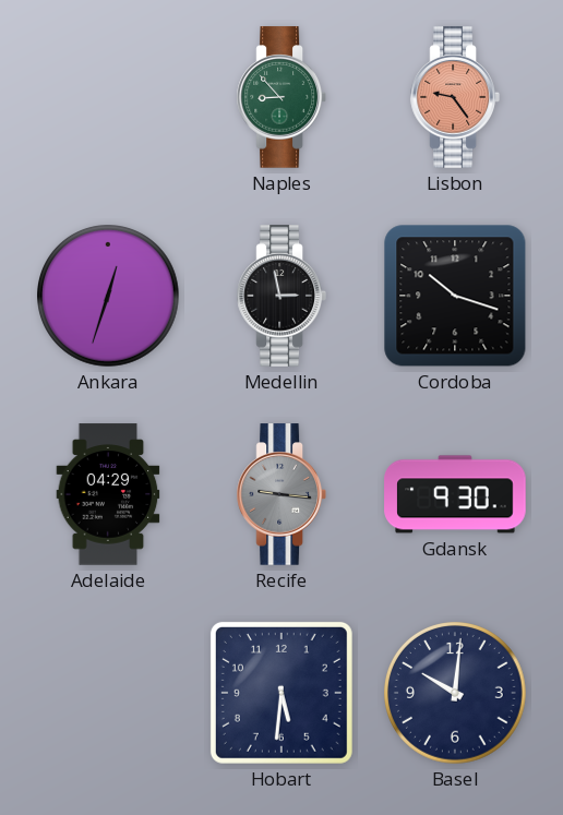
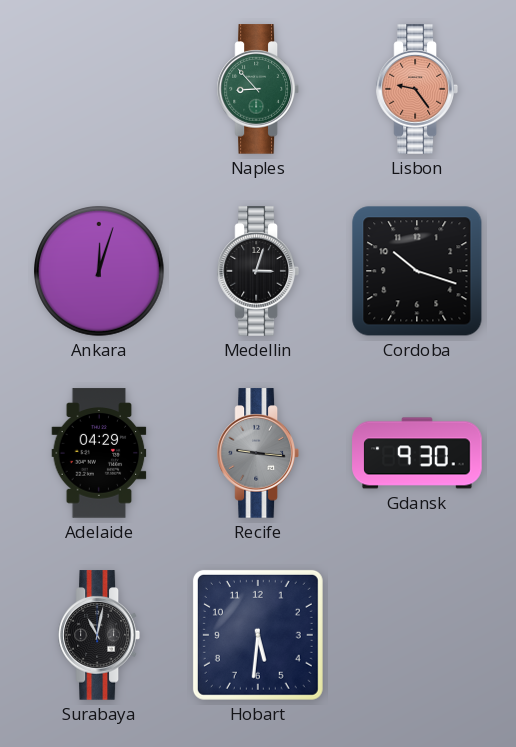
Ankara: 12:33 -> 12:03
Medellin: 2:58 -> 3:03
Surabaya: none -> 11:02
Basel: 10:01 -> none
